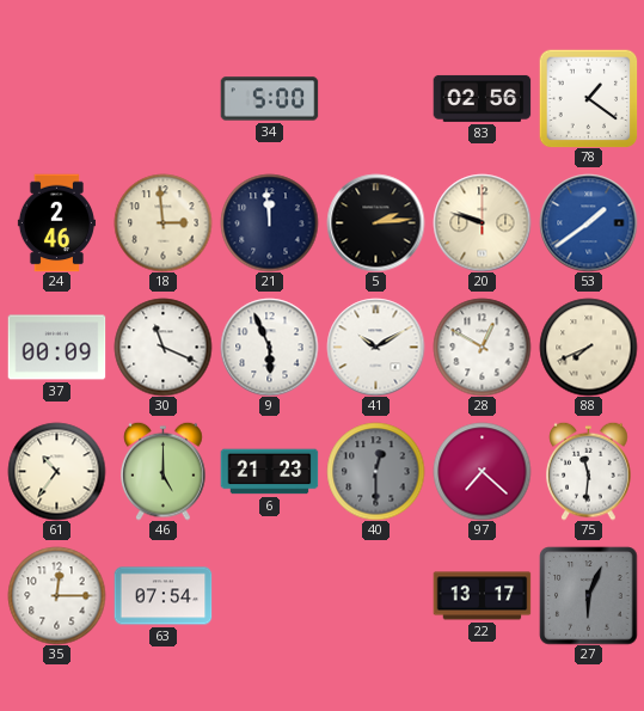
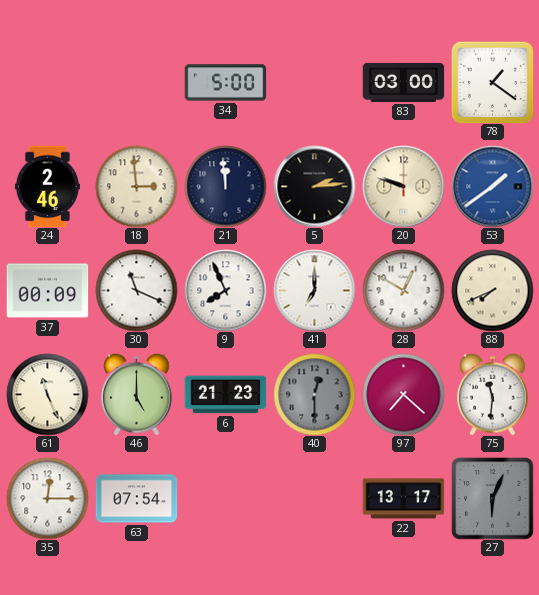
83: 02:56 -> 03:00
9: 5:56 -> 7:56
41: 10:10 -> 7:00
61: 10:36 -> 11:26
